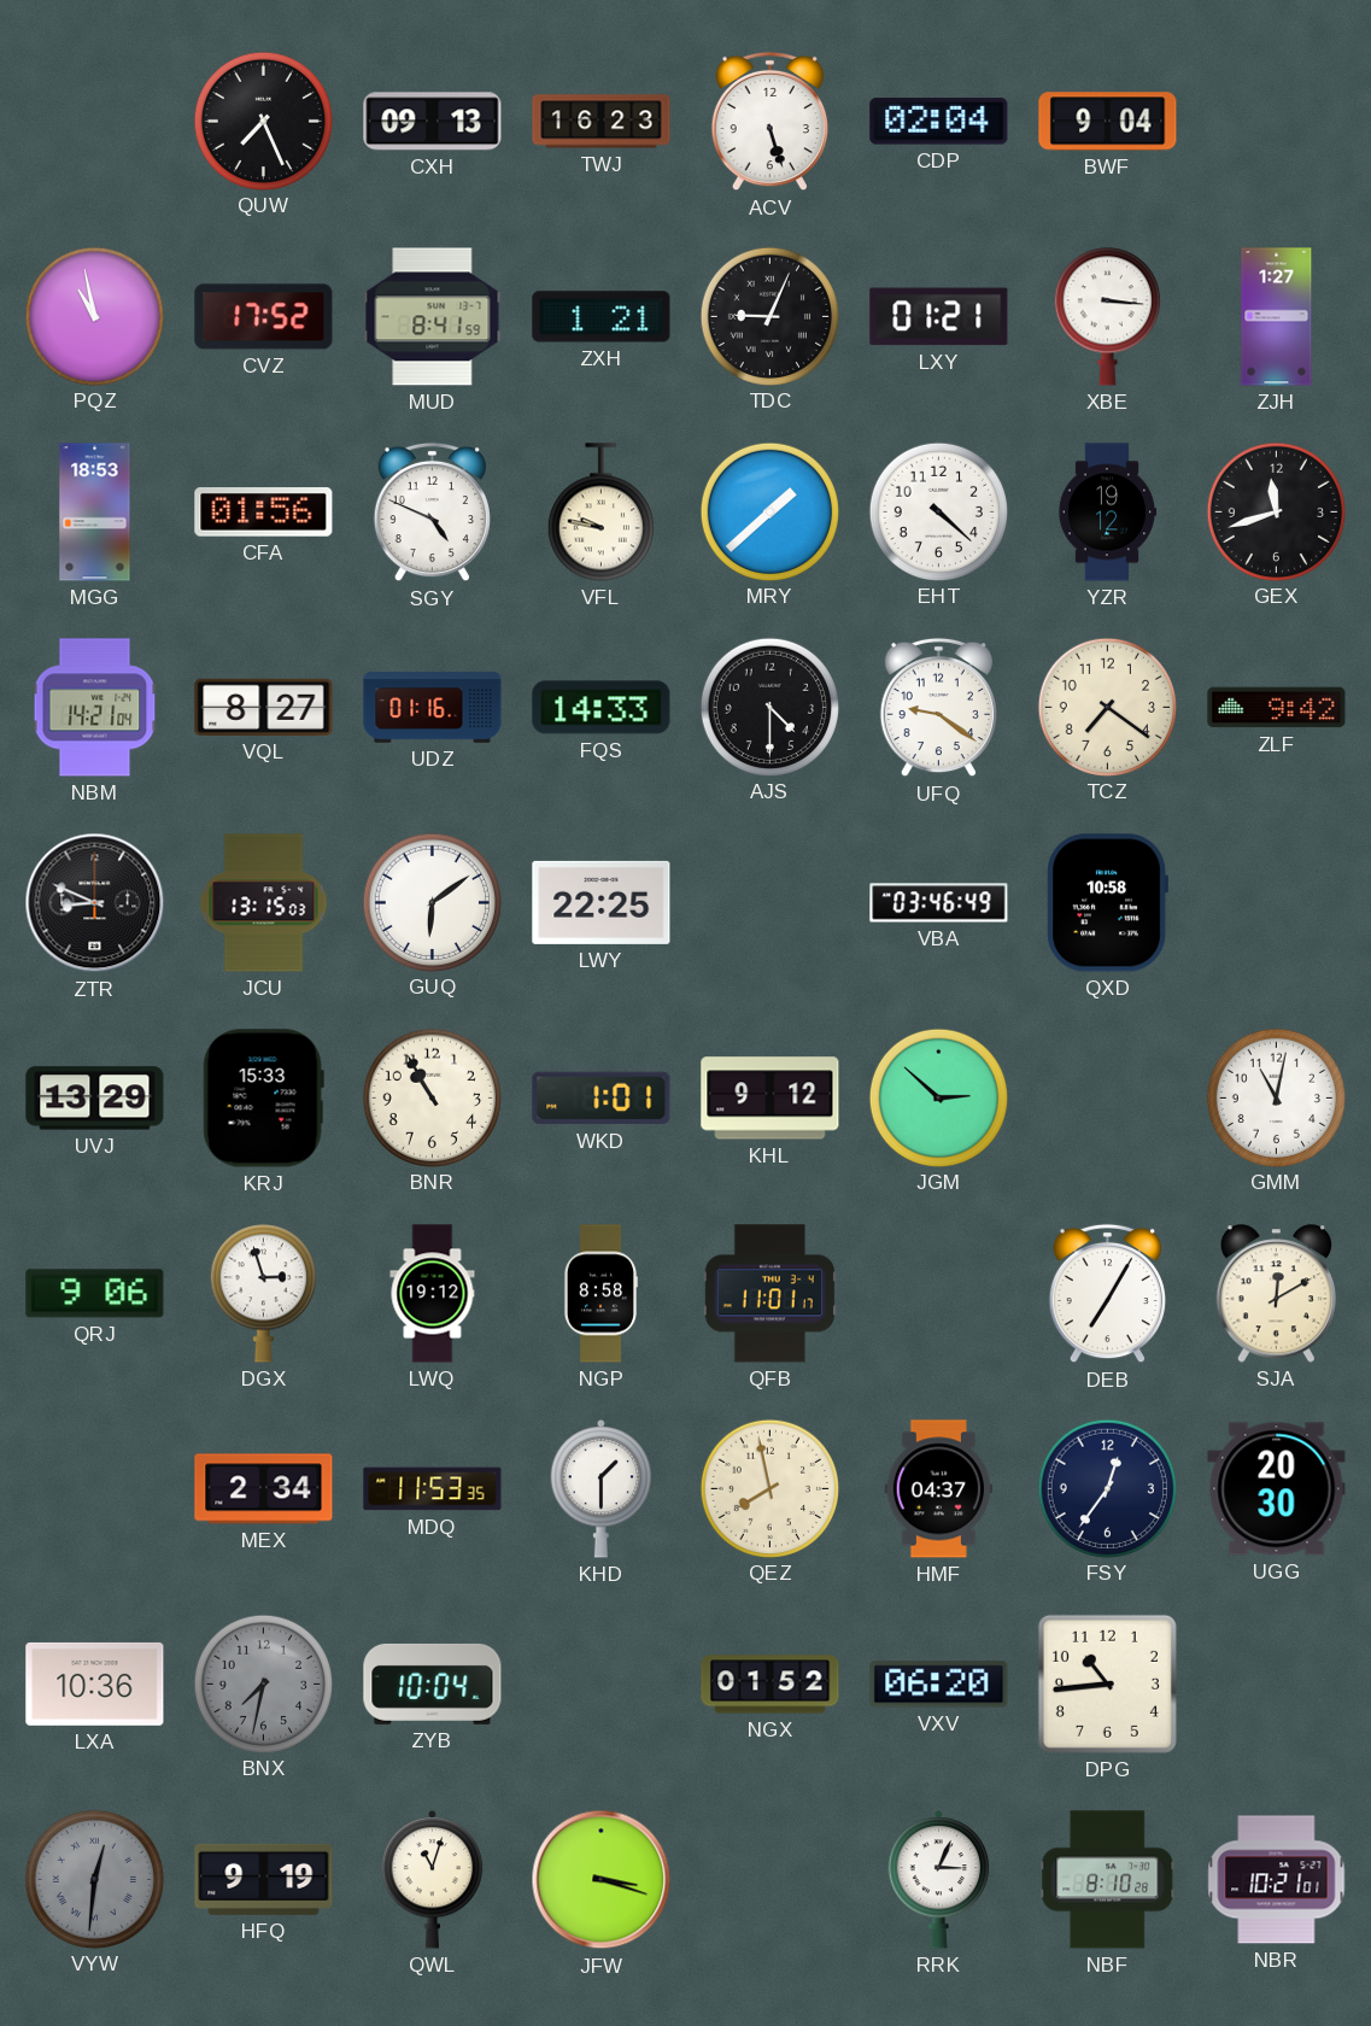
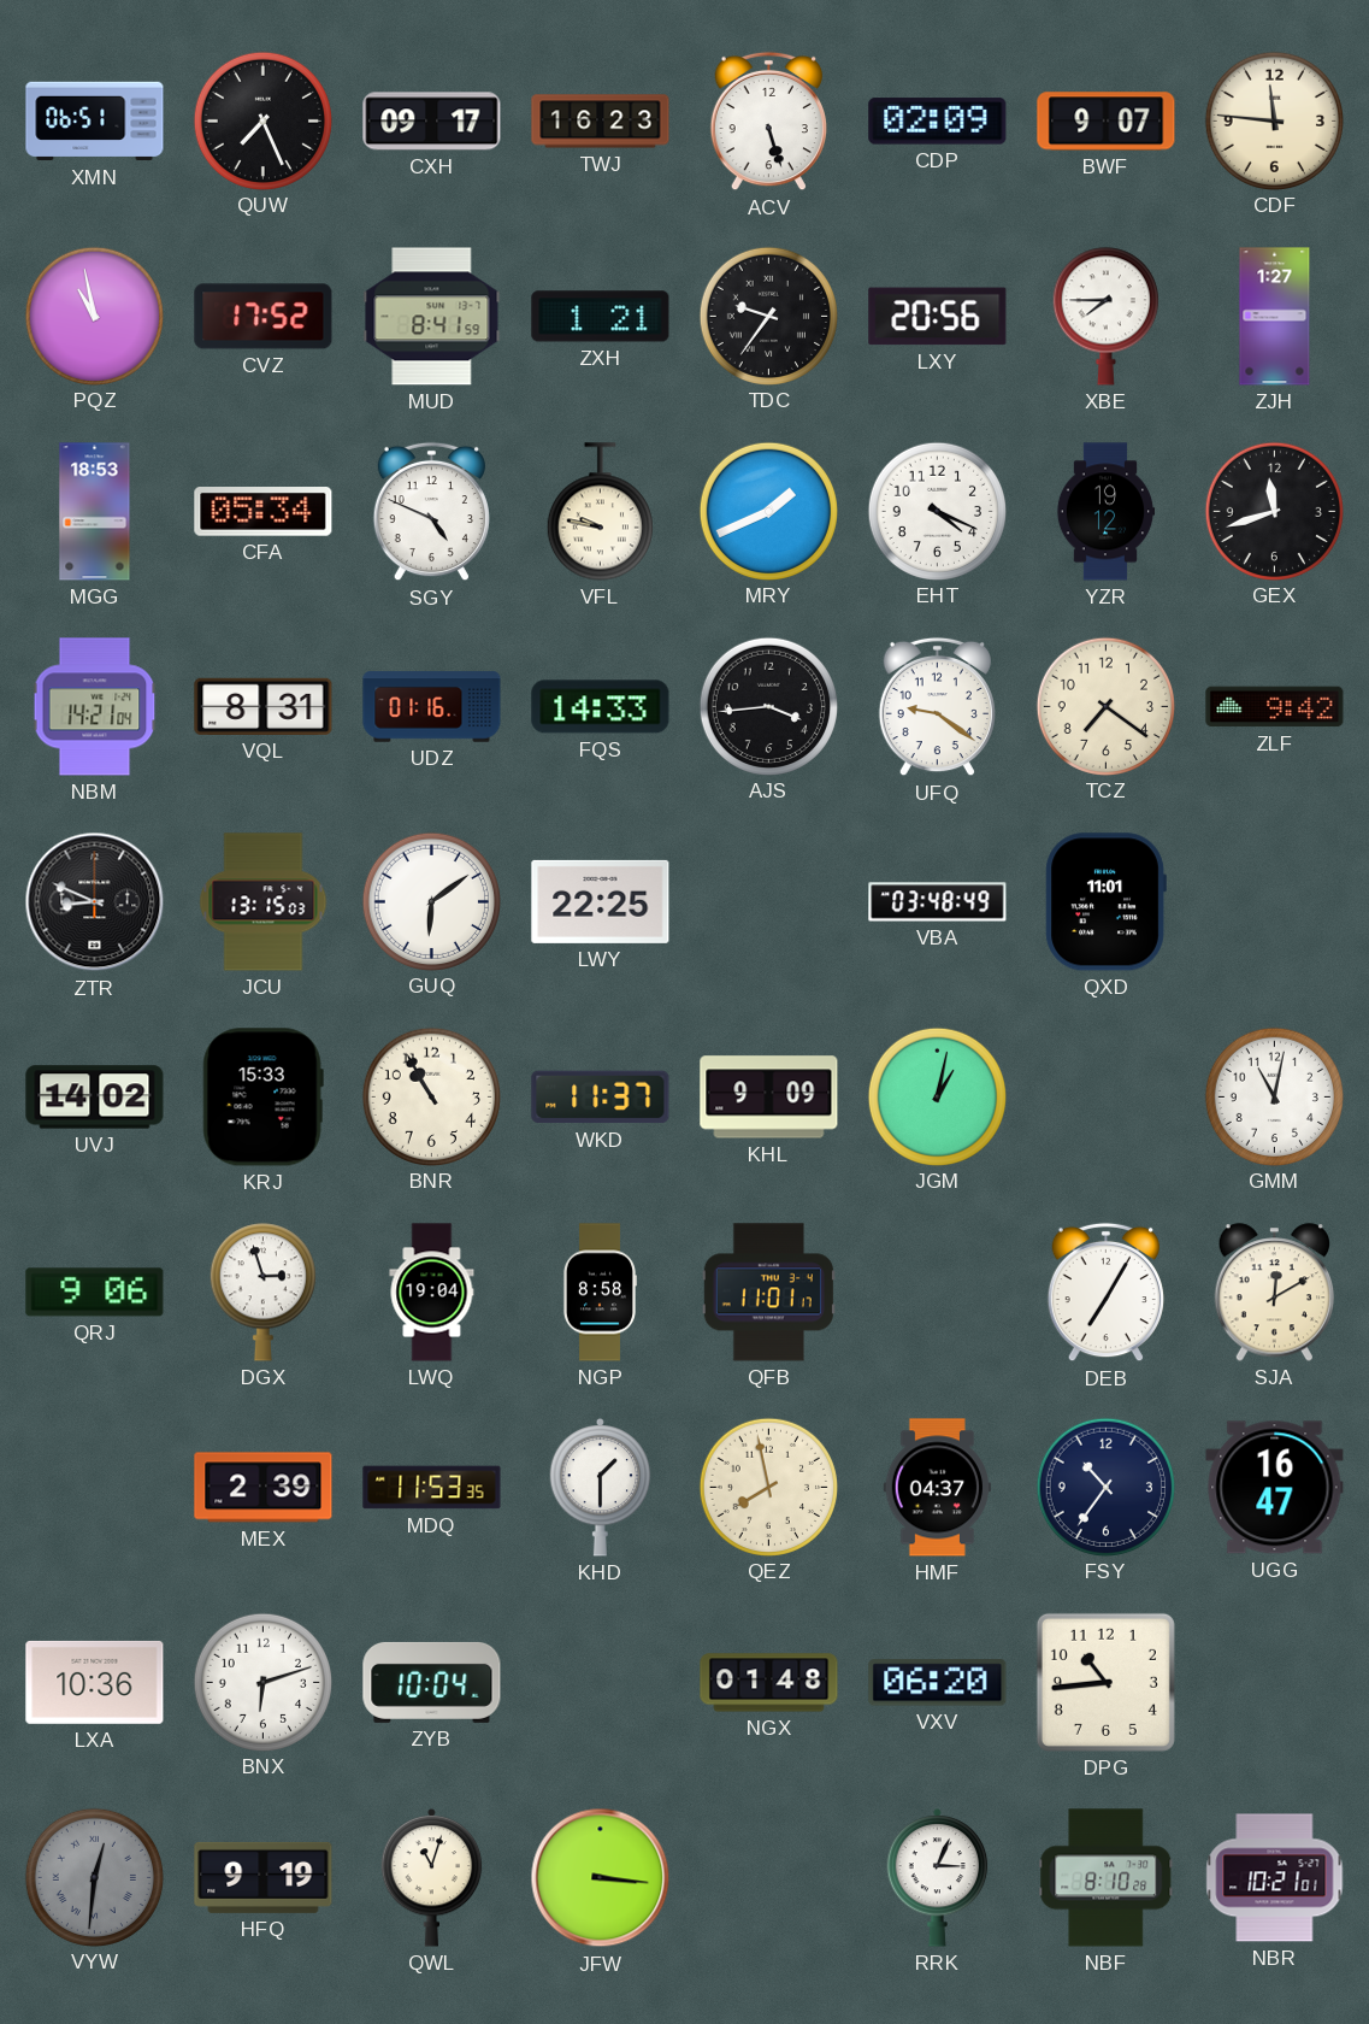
XMN: none -> 06:51
CXH: 09:13 -> 09:17
CDP: 02:04 -> 02:09
BWF: 9:04 -> 9:07
CDF: none -> 11:46
TDC: 9:04 -> 9:36
LXY: 01:21 -> 20:56
XBE: 3:16 -> 7:45
CFA: 01:56 -> 05:34
MRY: 1:38 -> 1:41
EHT: 4:22 -> 4:19
VQL: 8:27 -> 8:31
AJS: 4:30 -> 3:44
VBA: 03:46 -> 03:48
QXD: 10:58 -> 11:01
UVJ: 13:29 -> 14:02
WKD: 1:01 -> 11:37
KHL: 9:12 -> 9:09
JGM: 2:52 -> 1:02
LWQ: 19:12 -> 19:04
MEX: 2:34 -> 2:39
FSY: 12:36 -> 10:36
UGG: 20:30 -> 16:47
BNX: 7:32 -> 6:12
BNX dial: grey -> white
NGX: 01:52 -> 01:48
JFW: 3:18 -> 3:16
